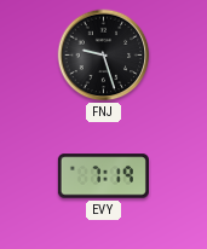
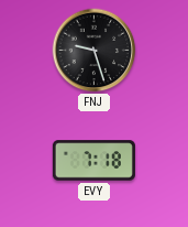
EVY: 7:19 -> 7:18
